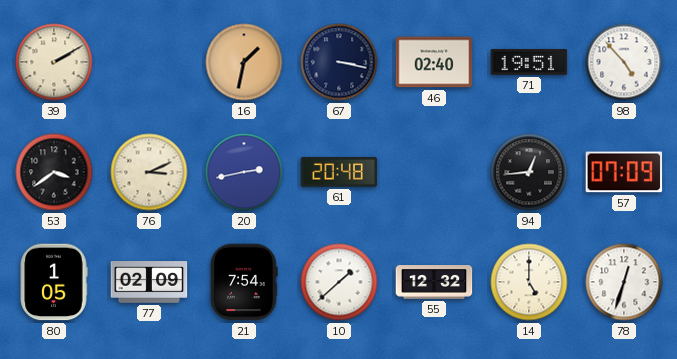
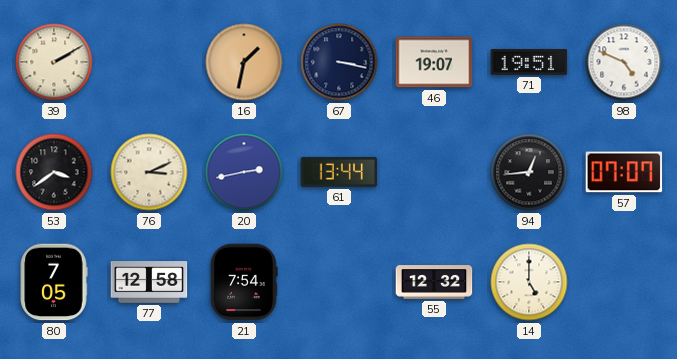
46: 02:40 -> 19:07
98: 4:53 -> 4:49
61: 20:48 -> 13:44
57: 07:09 -> 07:07
80: 1:05 -> 7:05
77: 02:09 -> 12:58
10: 1:38 -> none
78: 12:33 -> none
